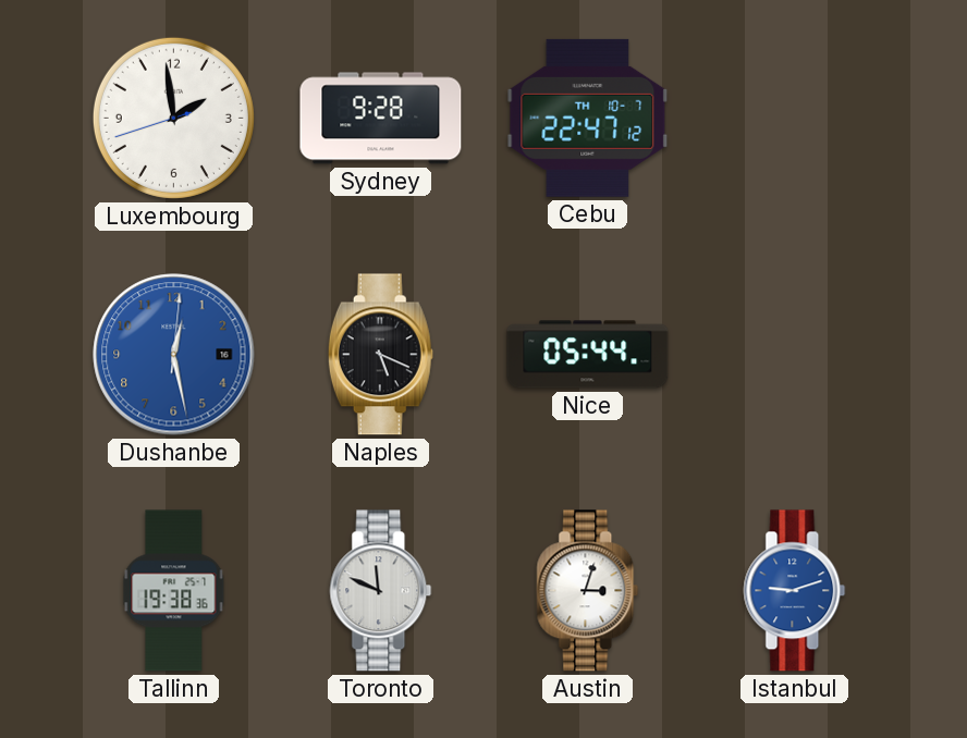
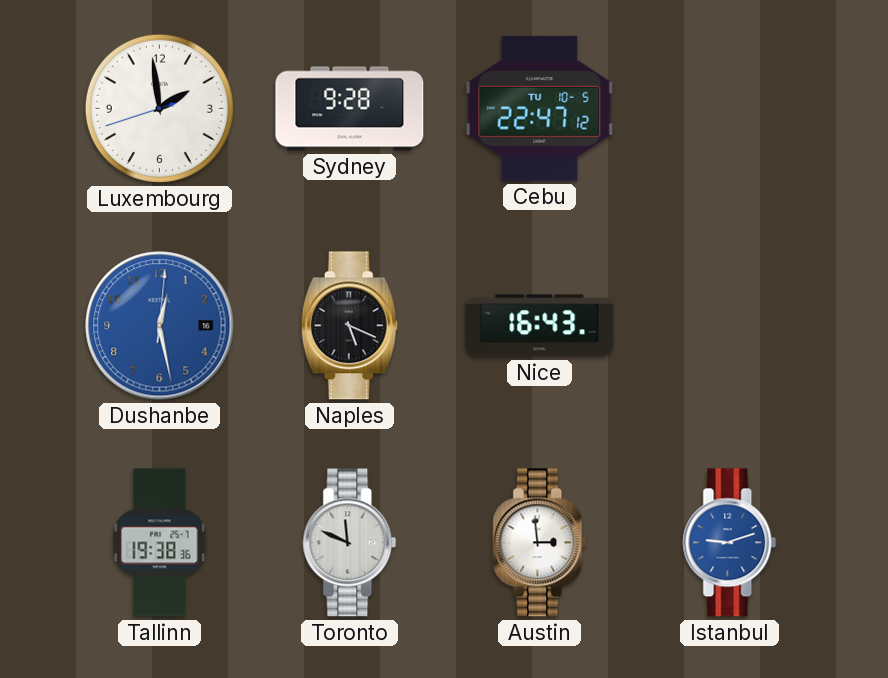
Cebu date: TH 10-7 -> TU 10-5
Nice: 05:44 -> 16:43
Austin: 3:03 -> 2:59
